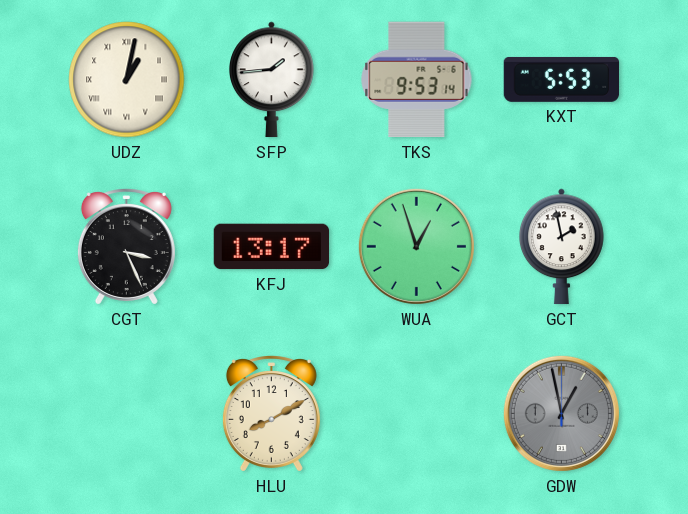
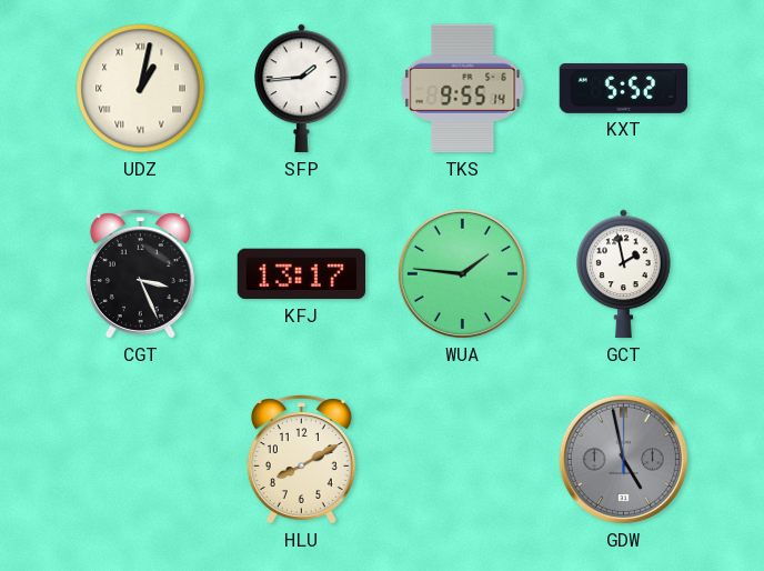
TKS: 9:53 -> 9:55
KXT: 5:53 -> 5:52
WUA: 12:57 -> 1:46
GDW: 12:58 -> 4:58
